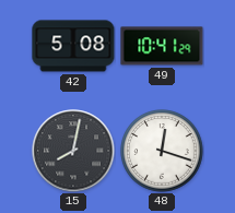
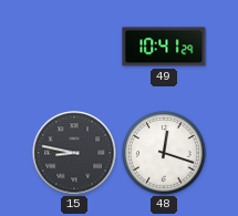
42: 5:08 -> none
15: 8:02 -> 8:47
